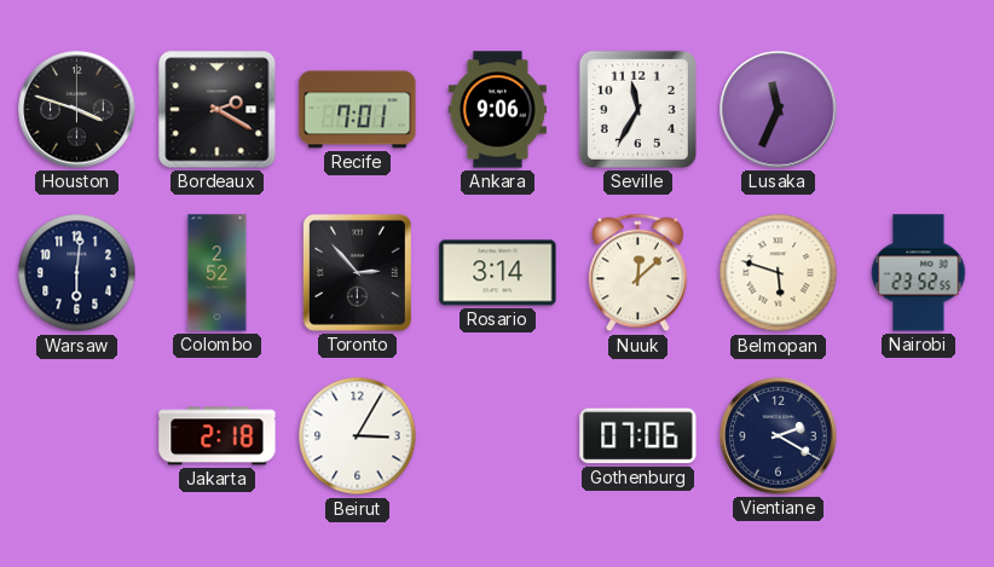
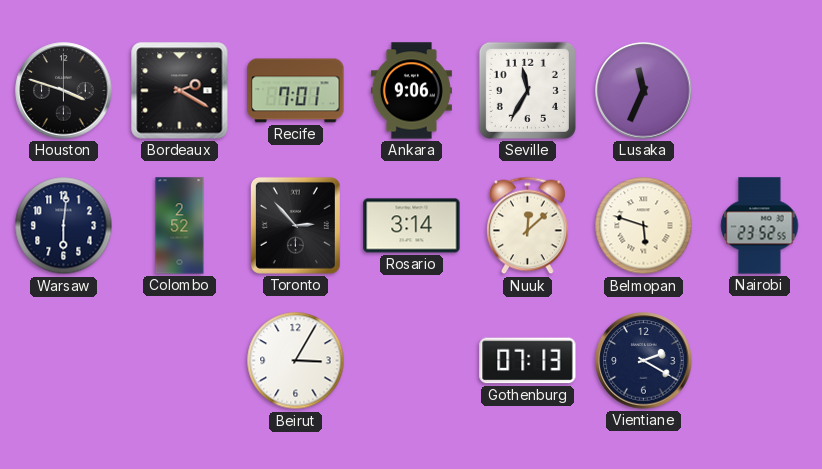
Jakarta: 2:18 -> none
Gothenburg: 07:06 -> 07:13
